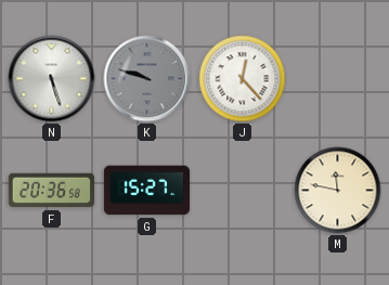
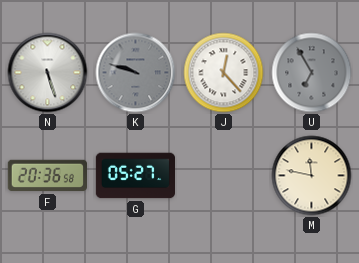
U: none -> 6:55
G: 15:27 -> 05:27
